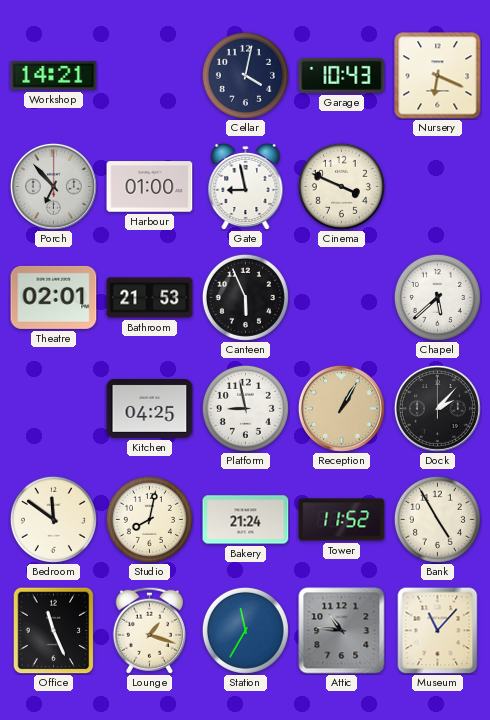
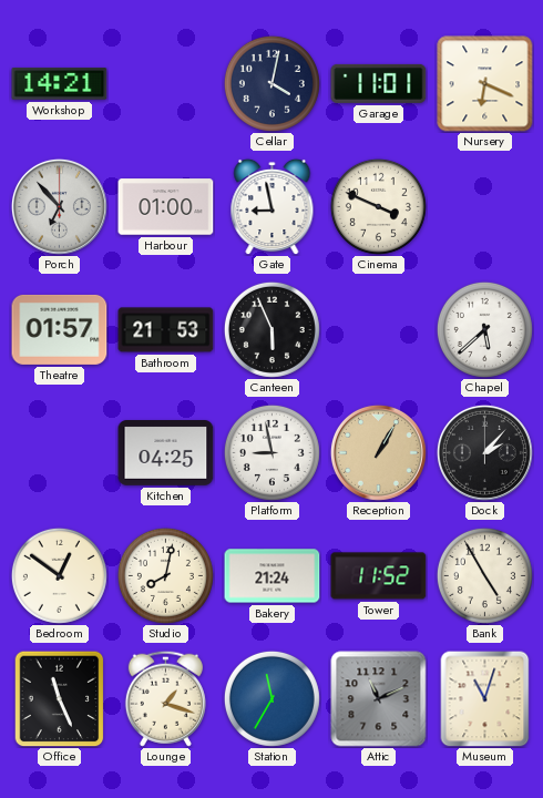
Garage: 10:43 -> 11:01
Theatre: 02:01 -> 01:57
Bedroom: 11:51 -> 12:51
Attic: 10:46 -> 11:11
Museum: 11:07 -> 11:03
